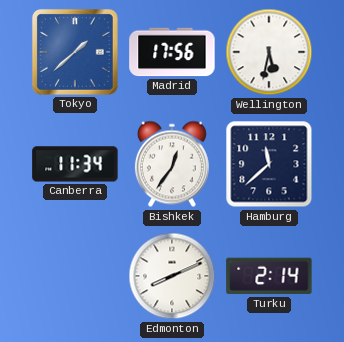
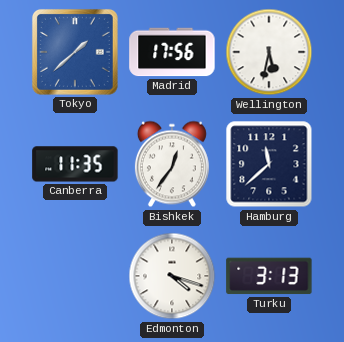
Canberra: 11:34 -> 11:35
Edmonton: 8:11 -> 4:18
Turku: 2:14 -> 3:13
